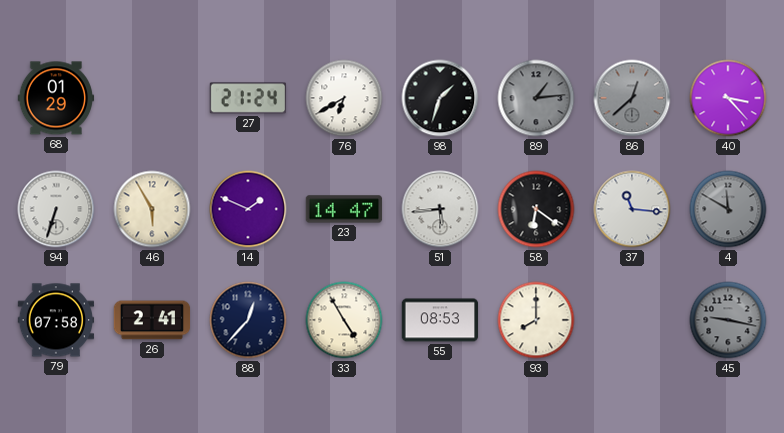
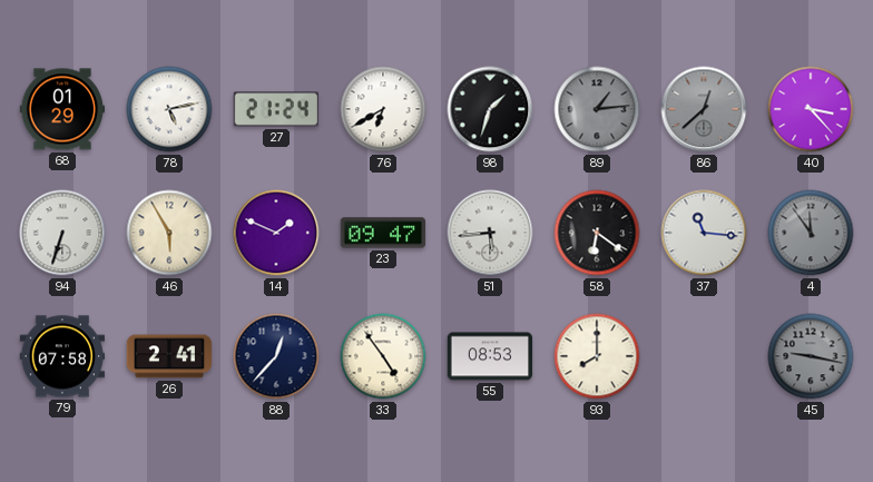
78: none -> 5:13
23: 14:47 -> 09:47
4: 11:50 -> 11:54
33: 4:55 -> 4:54
